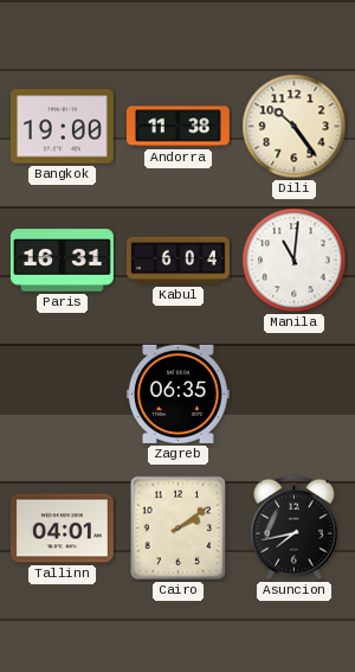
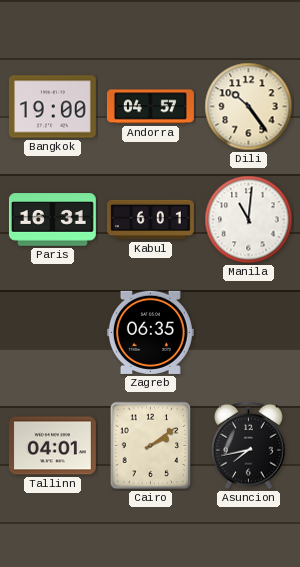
Andorra: 11:38 -> 04:57
Kabul: 6:04 -> 6:01
